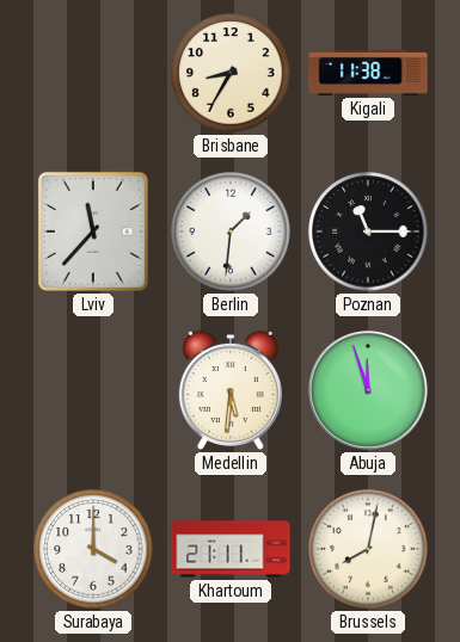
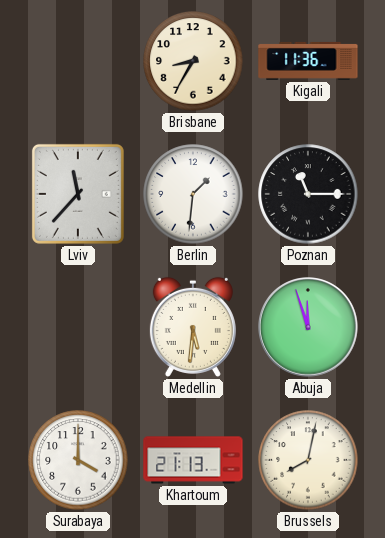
Kigali: 11:38 -> 11:36
Khartoum: 21:11 -> 21:13
